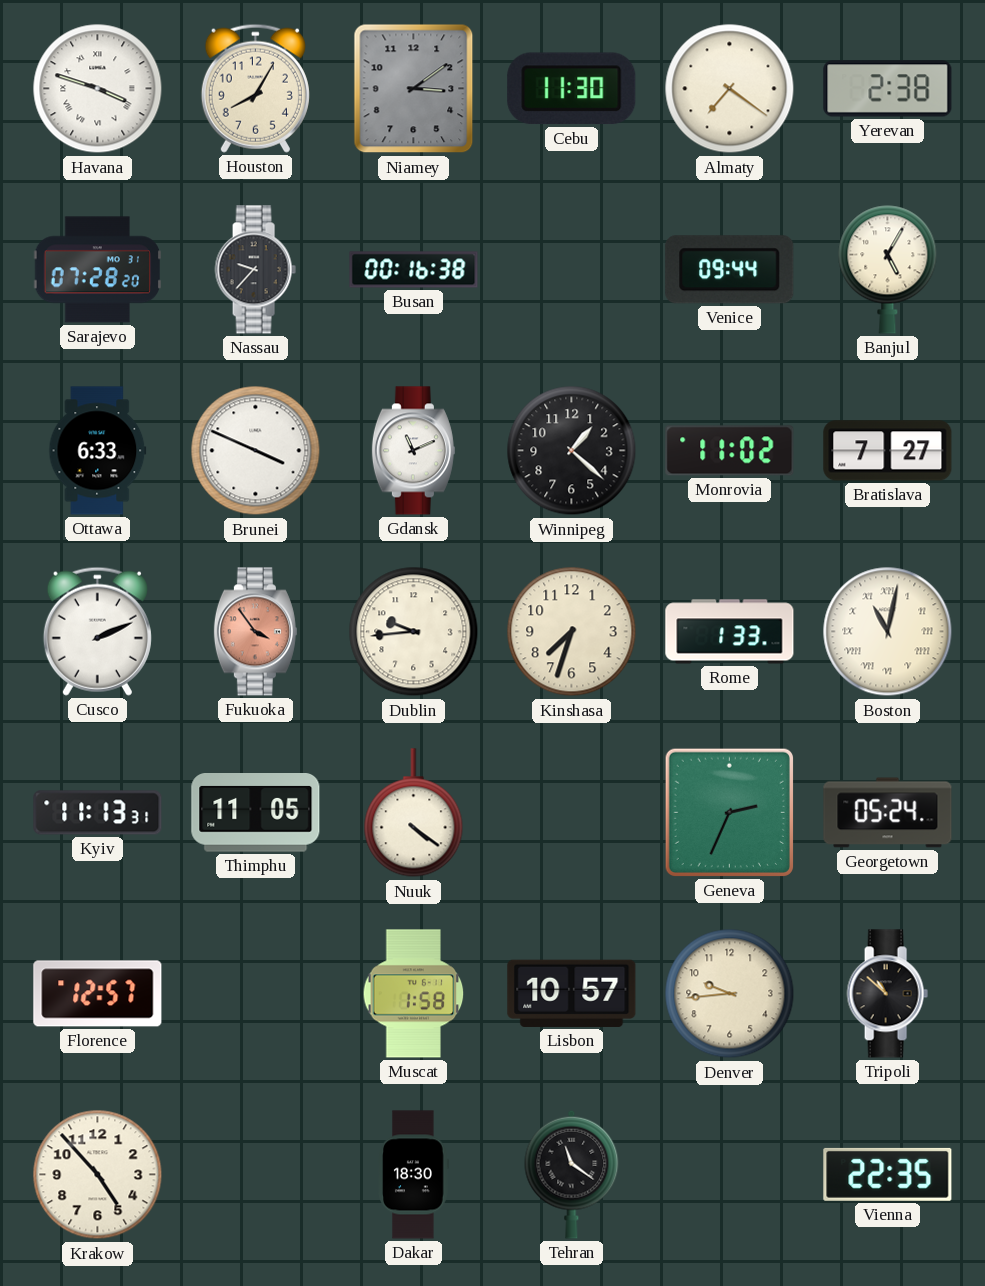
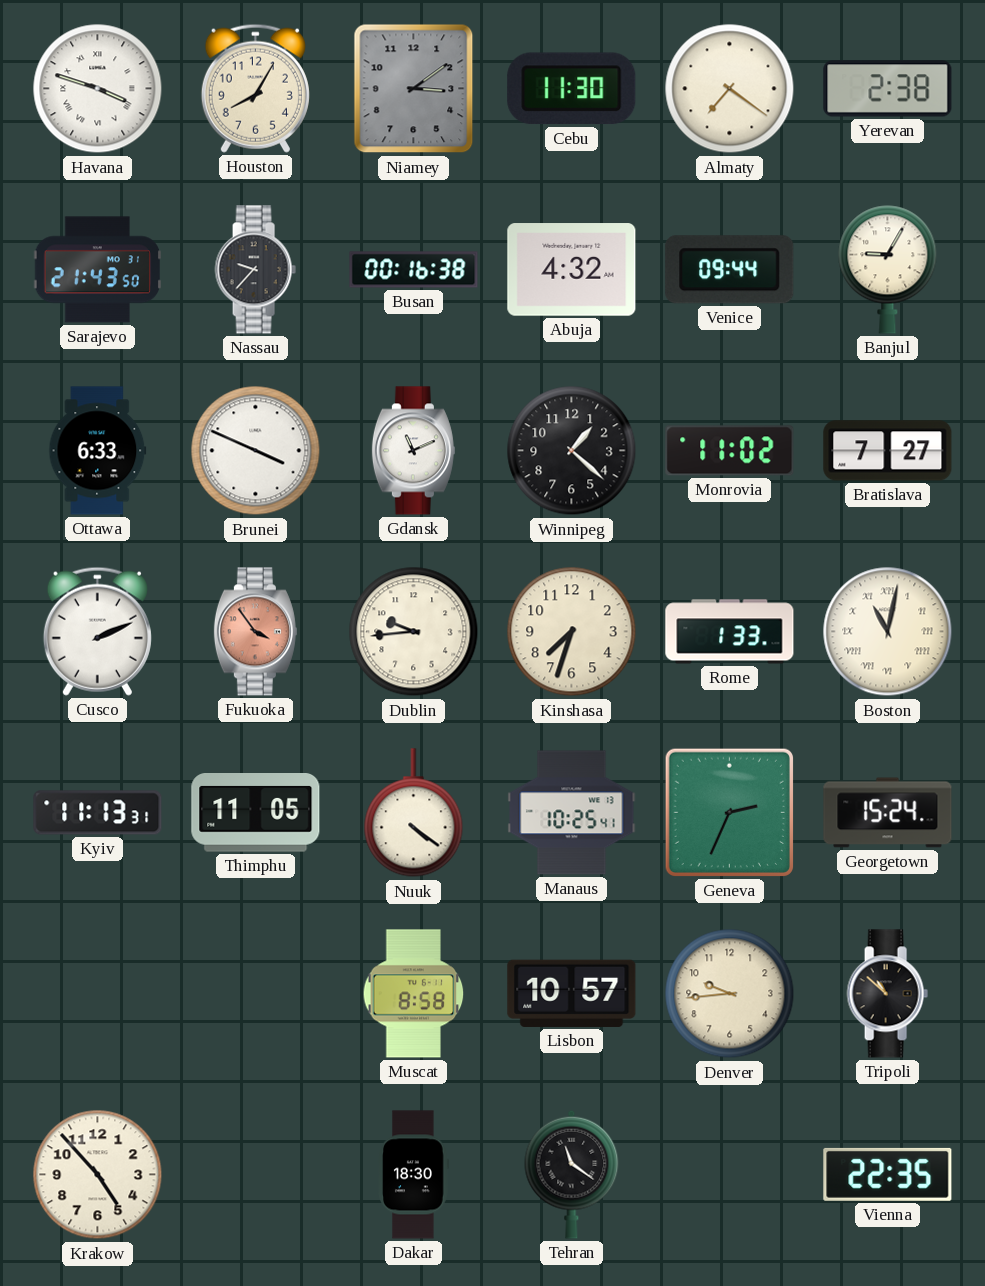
Sarajevo: 07:28 -> 21:43
Abuja: none -> 4:32
Banjul: 5:05 -> 9:05
Manaus: none -> 10:25
Georgetown: 05:24 -> 15:24
Florence: 12:57 -> none
Muscat: 1:58 -> 8:58
